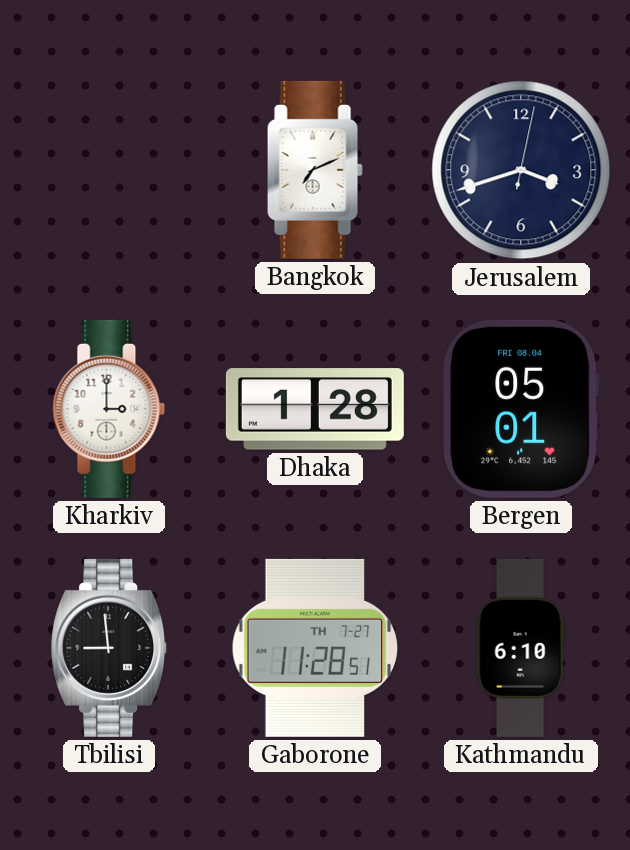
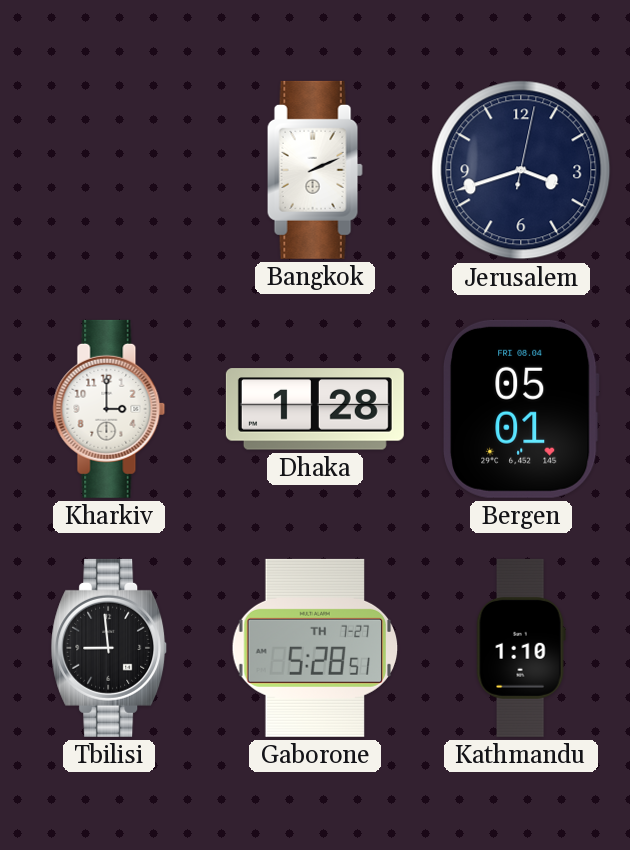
Bangkok: 7:11 -> 2:11
Gaborone: 11:28 -> 5:28
Kathmandu: 6:10 -> 1:10
